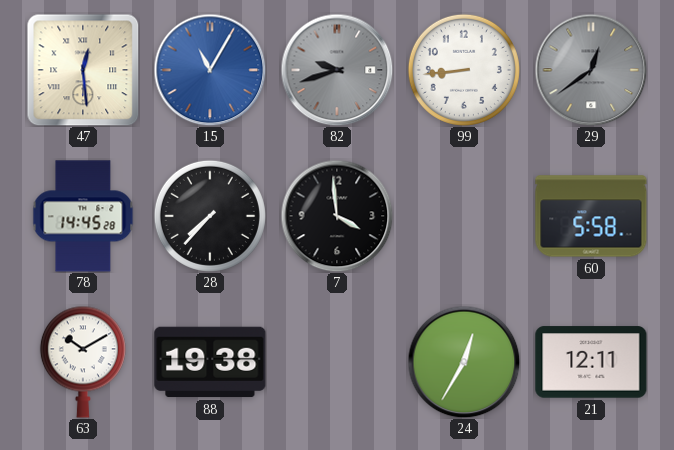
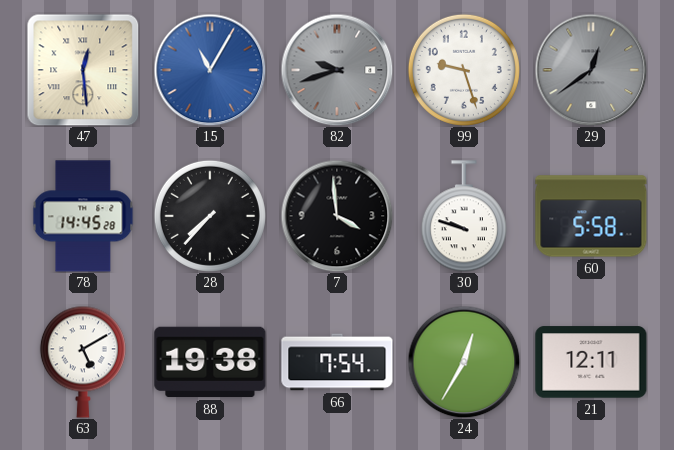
99: 8:44 -> 9:27
30: none -> 9:48
63: 10:10 -> 5:10
66: none -> 7:54
